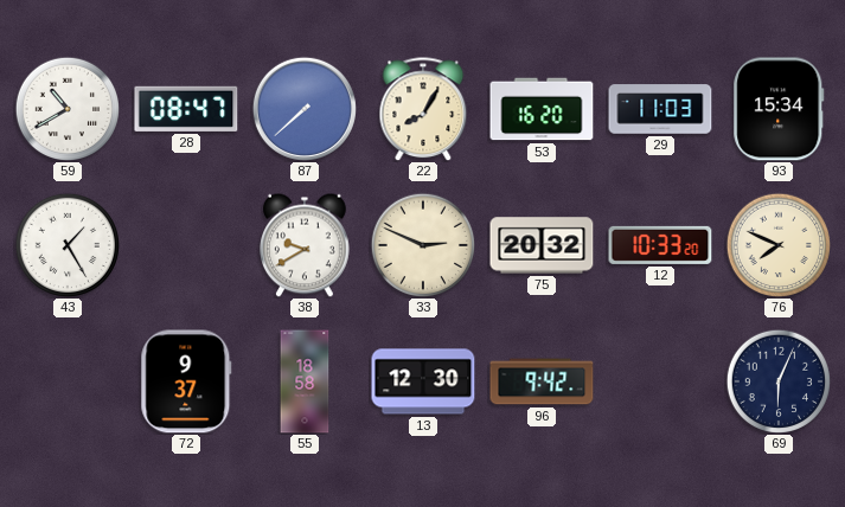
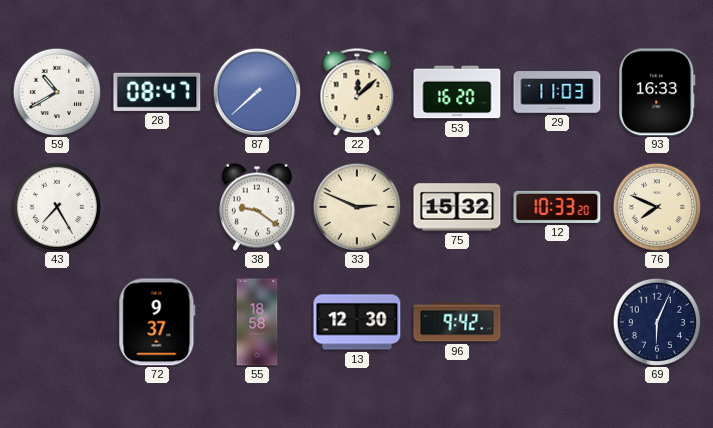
22: 8:05 -> 12:08
93: 15:34 -> 16:33
43: 1:25 -> 7:25
38: 9:40 -> 9:21
75: 20:32 -> 15:32
